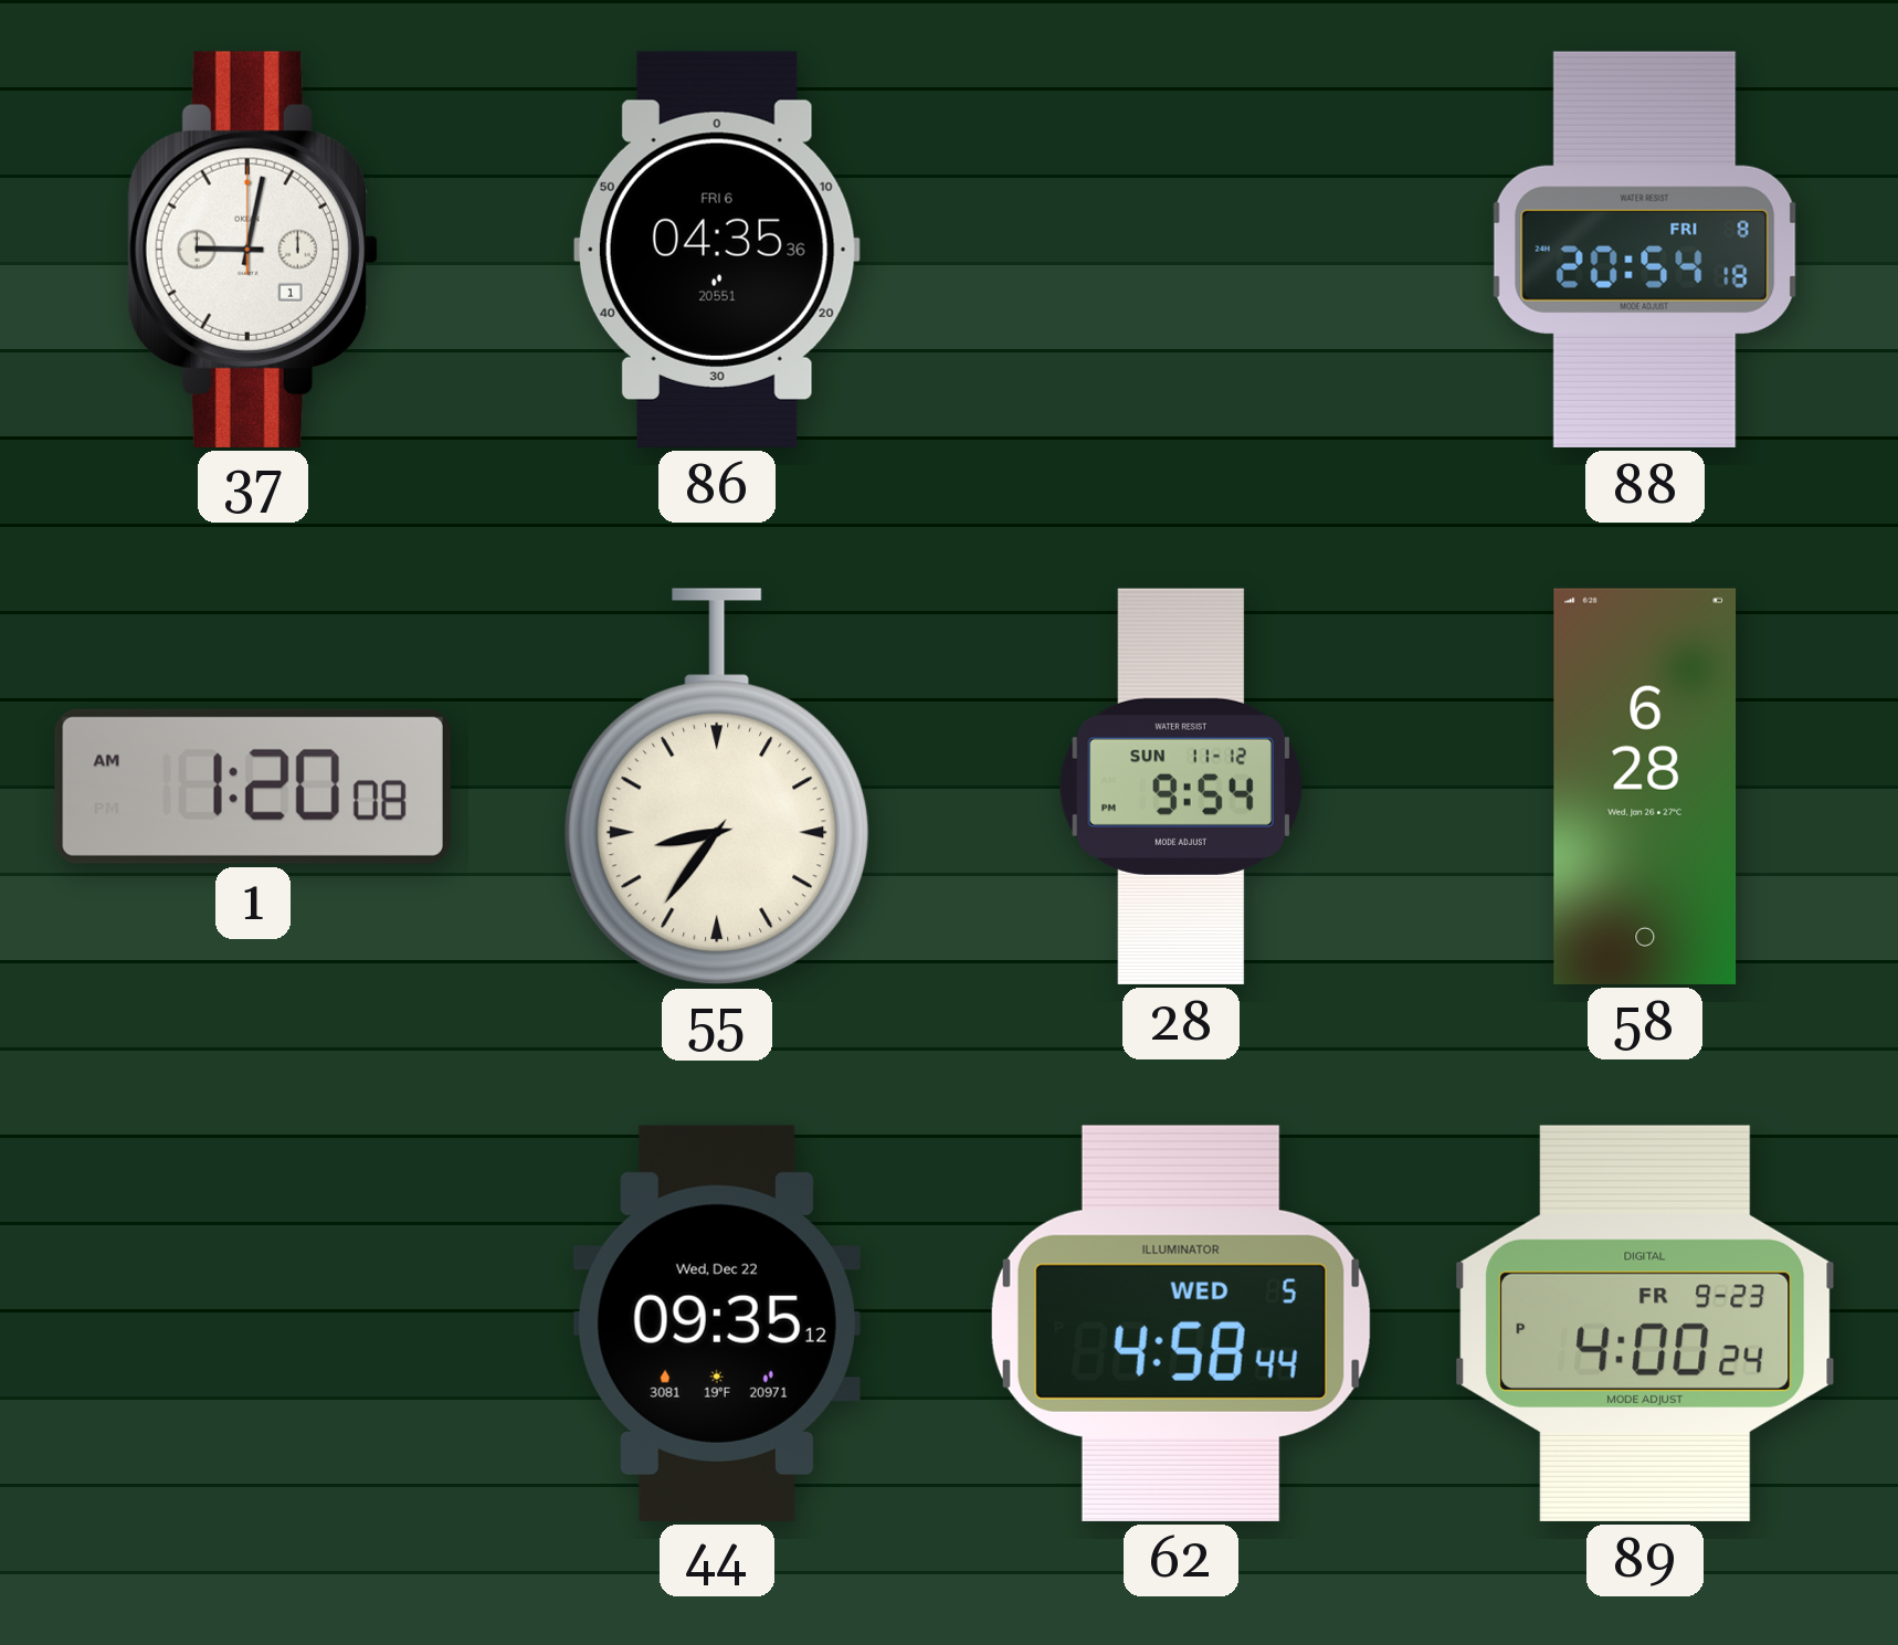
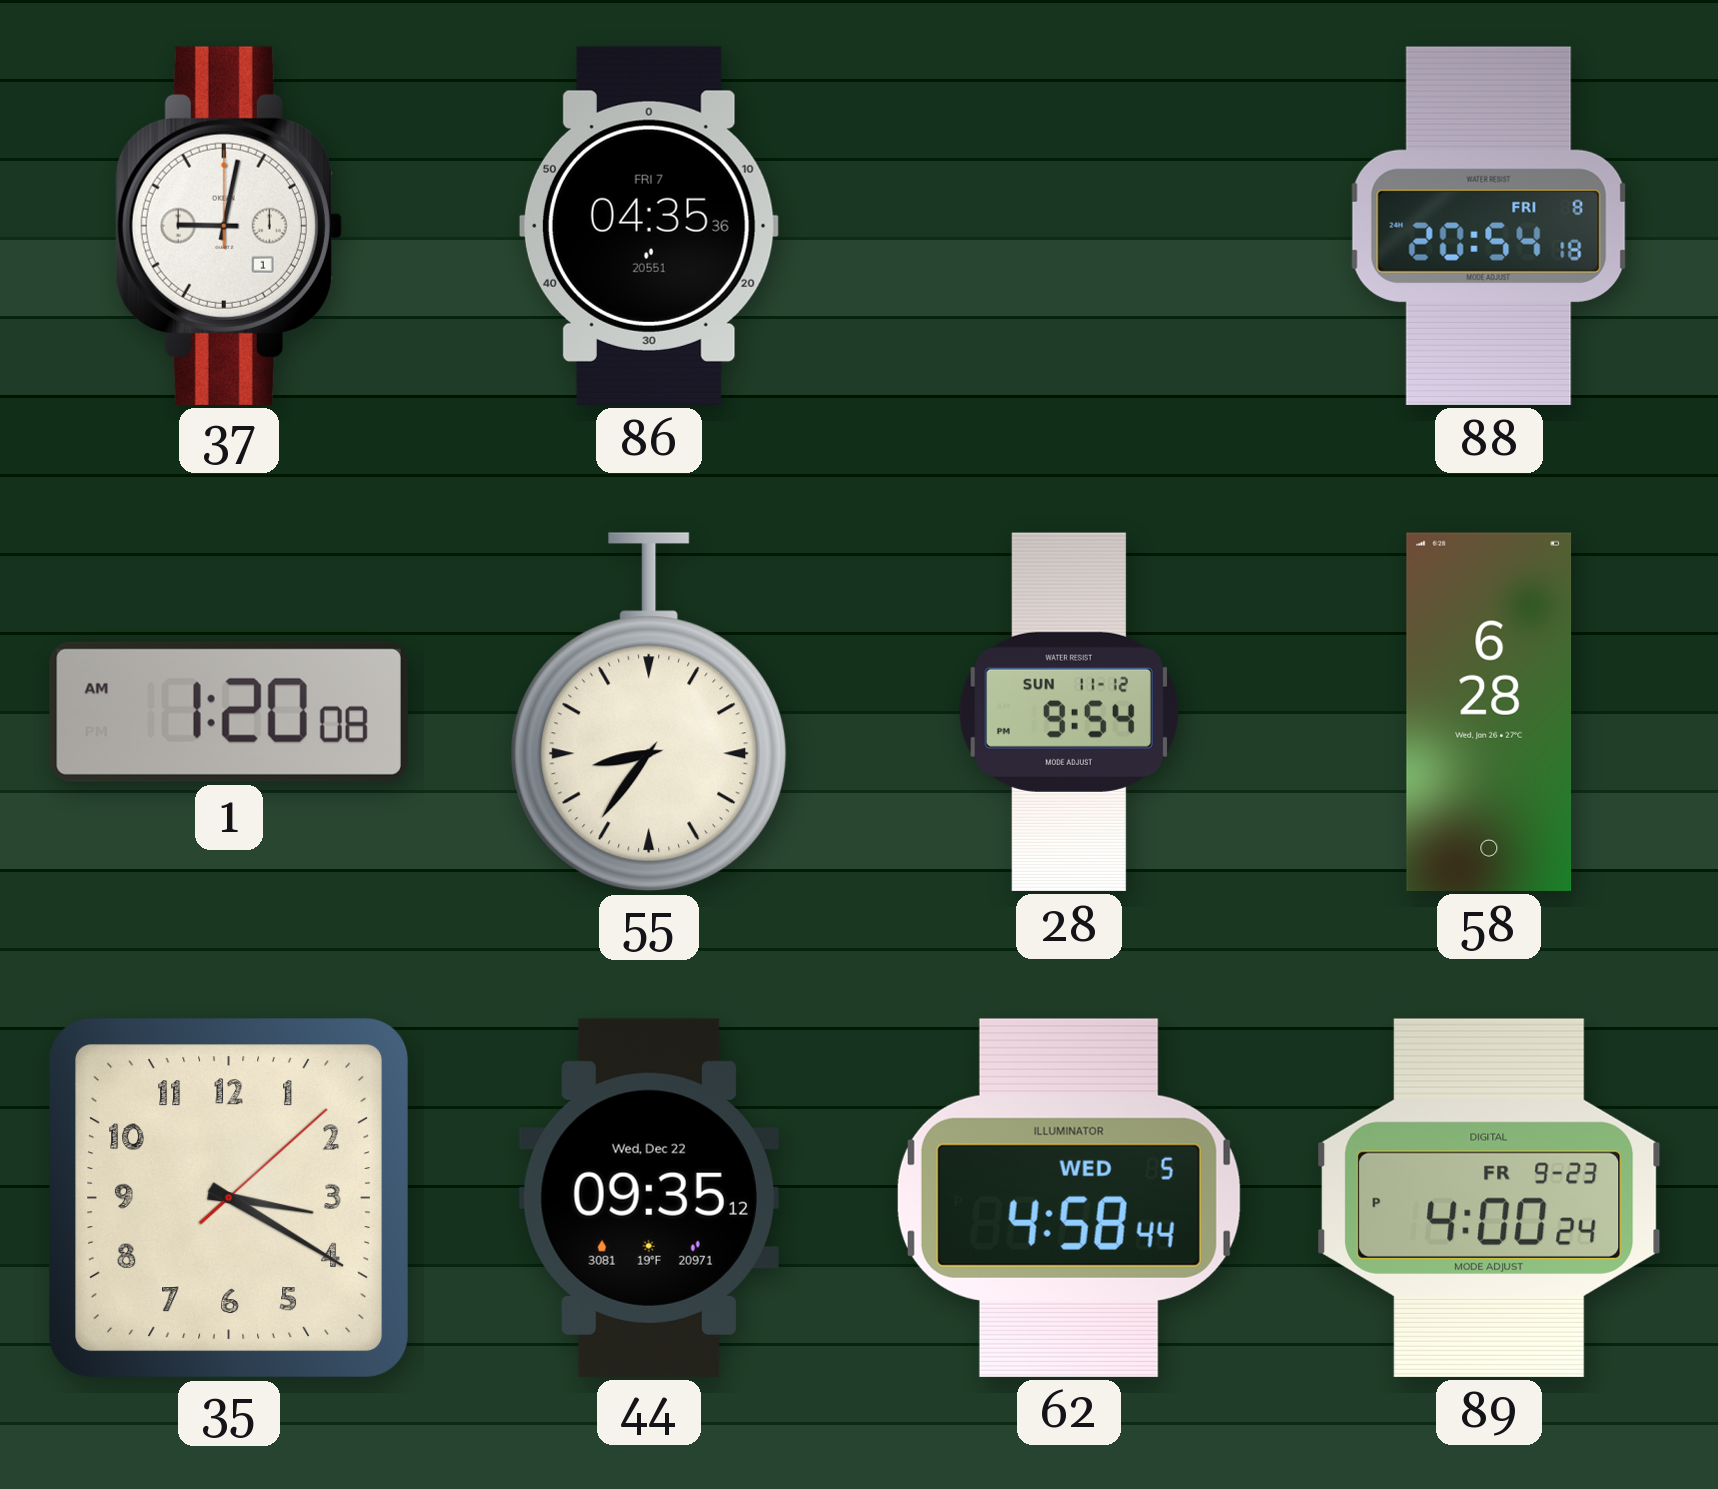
86 date: FRI 6 -> FRI 7
35: none -> 3:20
